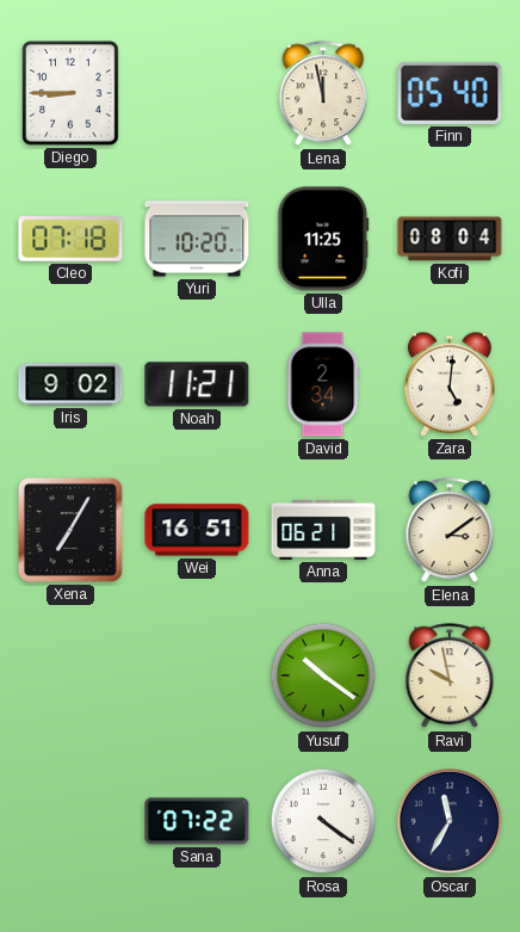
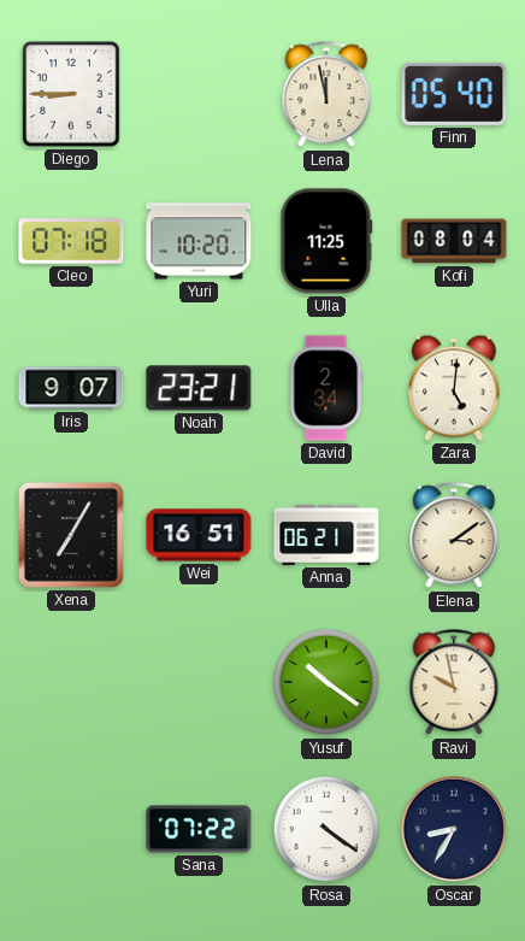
Iris: 9:02 -> 9:07
Noah: 11:21 -> 23:21
Oscar: 11:35 -> 8:35
